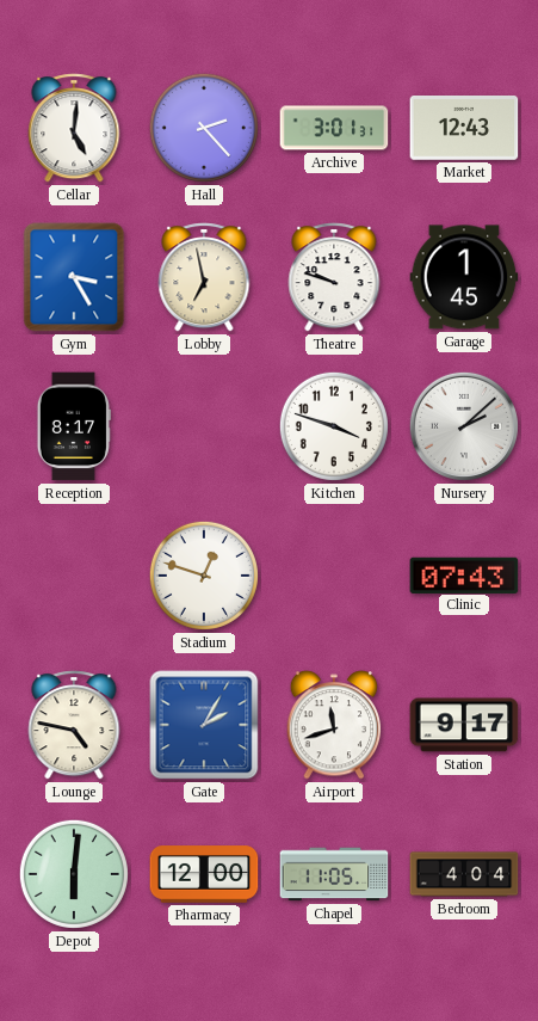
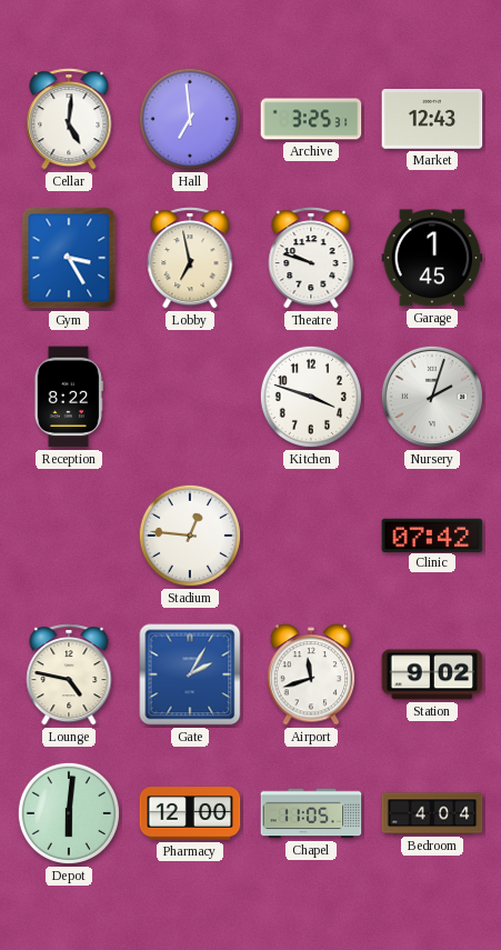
Hall: 2:23 -> 6:59
Archive: 3:01 -> 3:25
Reception: 8:17 -> 8:22
Nursery: 2:08 -> 2:03
Stadium: 12:48 -> 12:46
Clinic: 07:43 -> 07:42
Station: 9:17 -> 9:02
